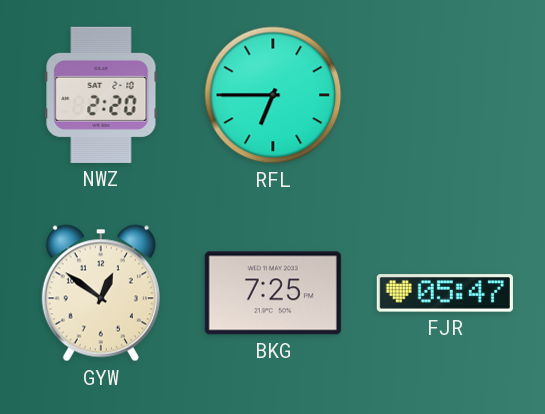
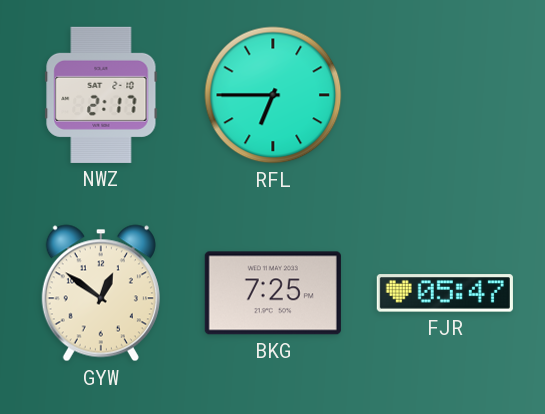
NWZ: 2:20 -> 2:17
